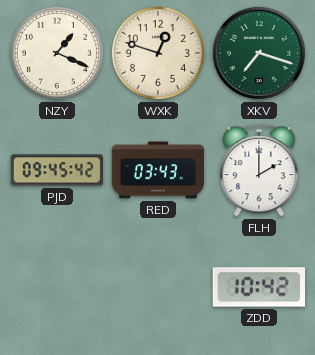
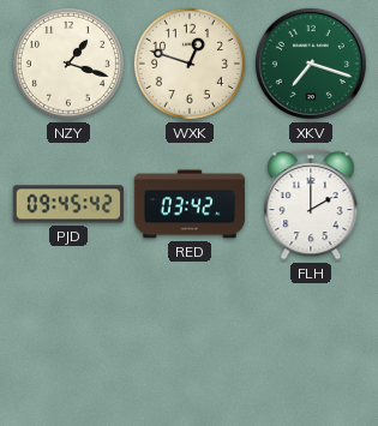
NZY: 1:19 -> 1:18
RED: 03:43 -> 03:42
ZDD: 10:42 -> none
